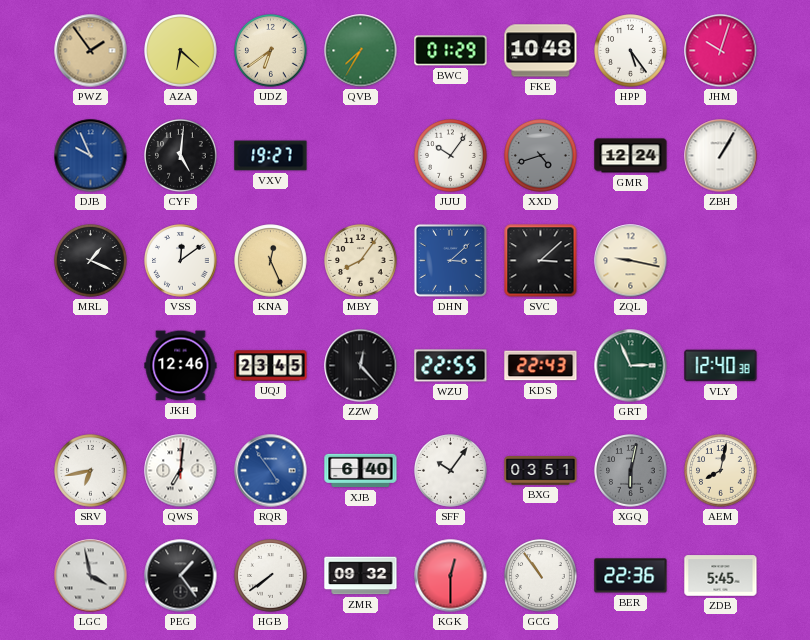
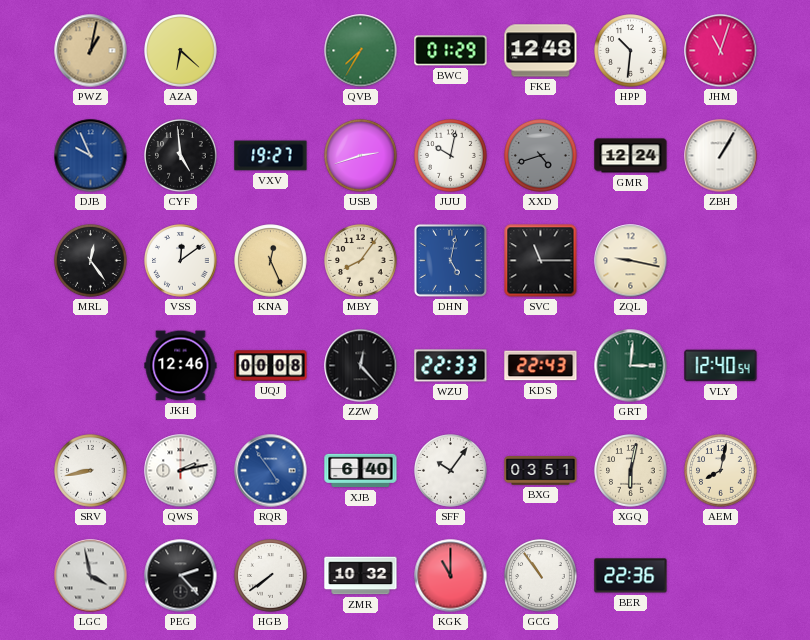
PWZ: 1:54 -> 1:02
UDZ: 6:39 -> none
FKE: 10:48 -> 12:48
HPP: 5:24 -> 10:31
JHM: 10:03 -> 11:03
CYF: 5:01 -> 4:59
USB: none -> 2:42
JUU: 10:06 -> 10:02
MRL: 1:19 -> 12:24
DHN: 3:08 -> 5:02
SVC: 3:08 -> 11:15
UQJ: 23:45 -> 00:08
WZU: 22:55 -> 22:33
GRT: 2:56 -> 3:01
VLY: 12:40:38 -> 12:40:54
SRV: 6:43 -> 8:43
QWS: 7:01 -> 2:13
XGQ dial: grey -> cream
PEG: 1:24 -> 2:23
ZMR: 09:32 -> 10:32
KGK: 12:30 -> 11:00
ZDB: 5:45 -> none
